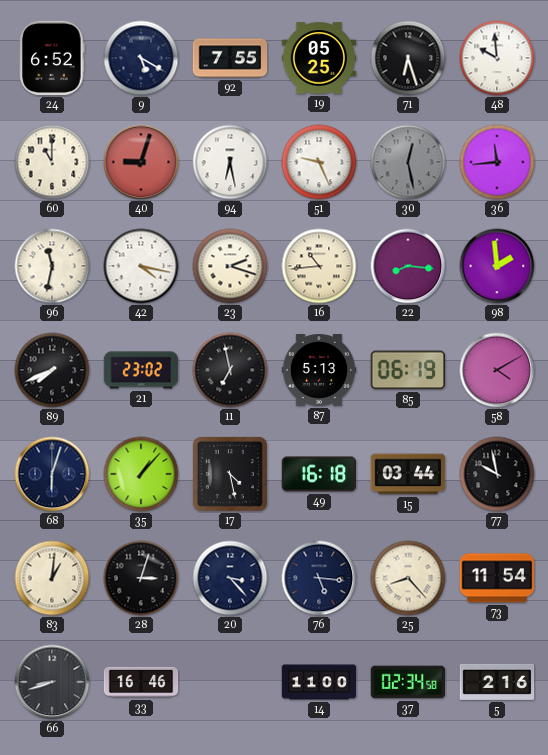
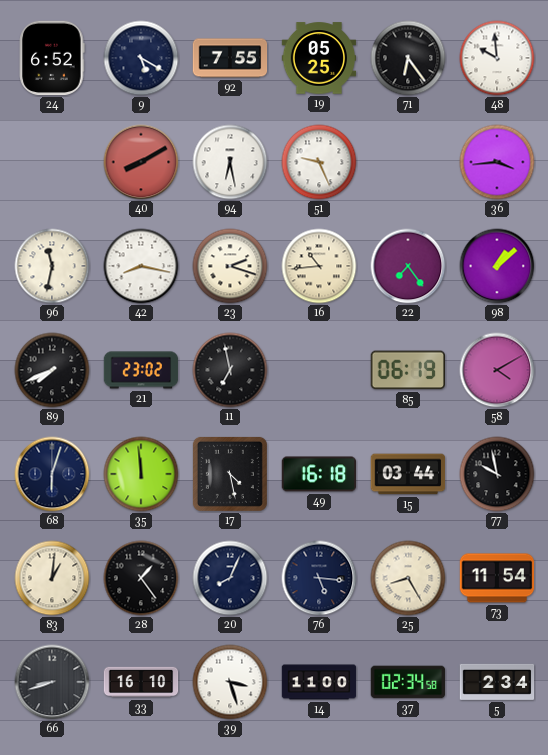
71: 6:27 -> 6:24
60: 11:00 -> none
40: 9:03 -> 8:10
30: 12:28 -> none
36: 11:44 -> 3:44
42: 4:17 -> 8:17
22: 8:16 -> 7:24
98: 1:59 -> 1:08
87: 5:13 -> none
35: 1:07 -> 11:59
28: 3:03 -> 1:24
20: 3:23 -> 8:04
25: 8:23 -> 8:25
33: 16:46 -> 16:10
39: none -> 3:27
5: 2:16 -> 2:34
